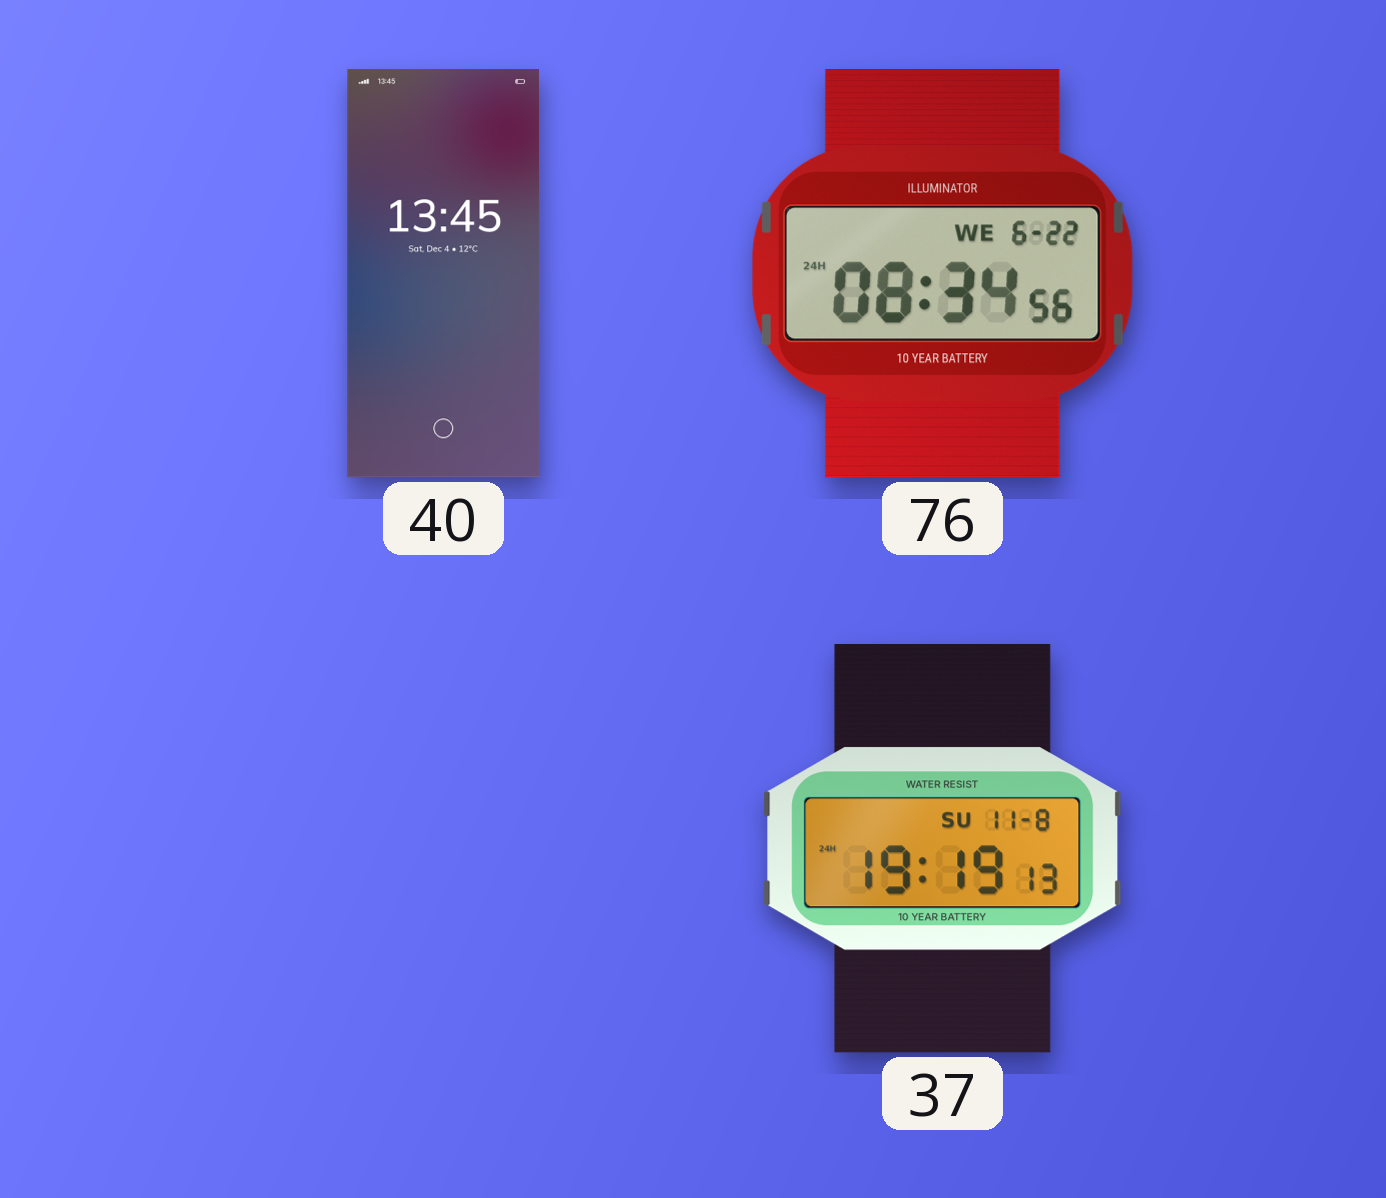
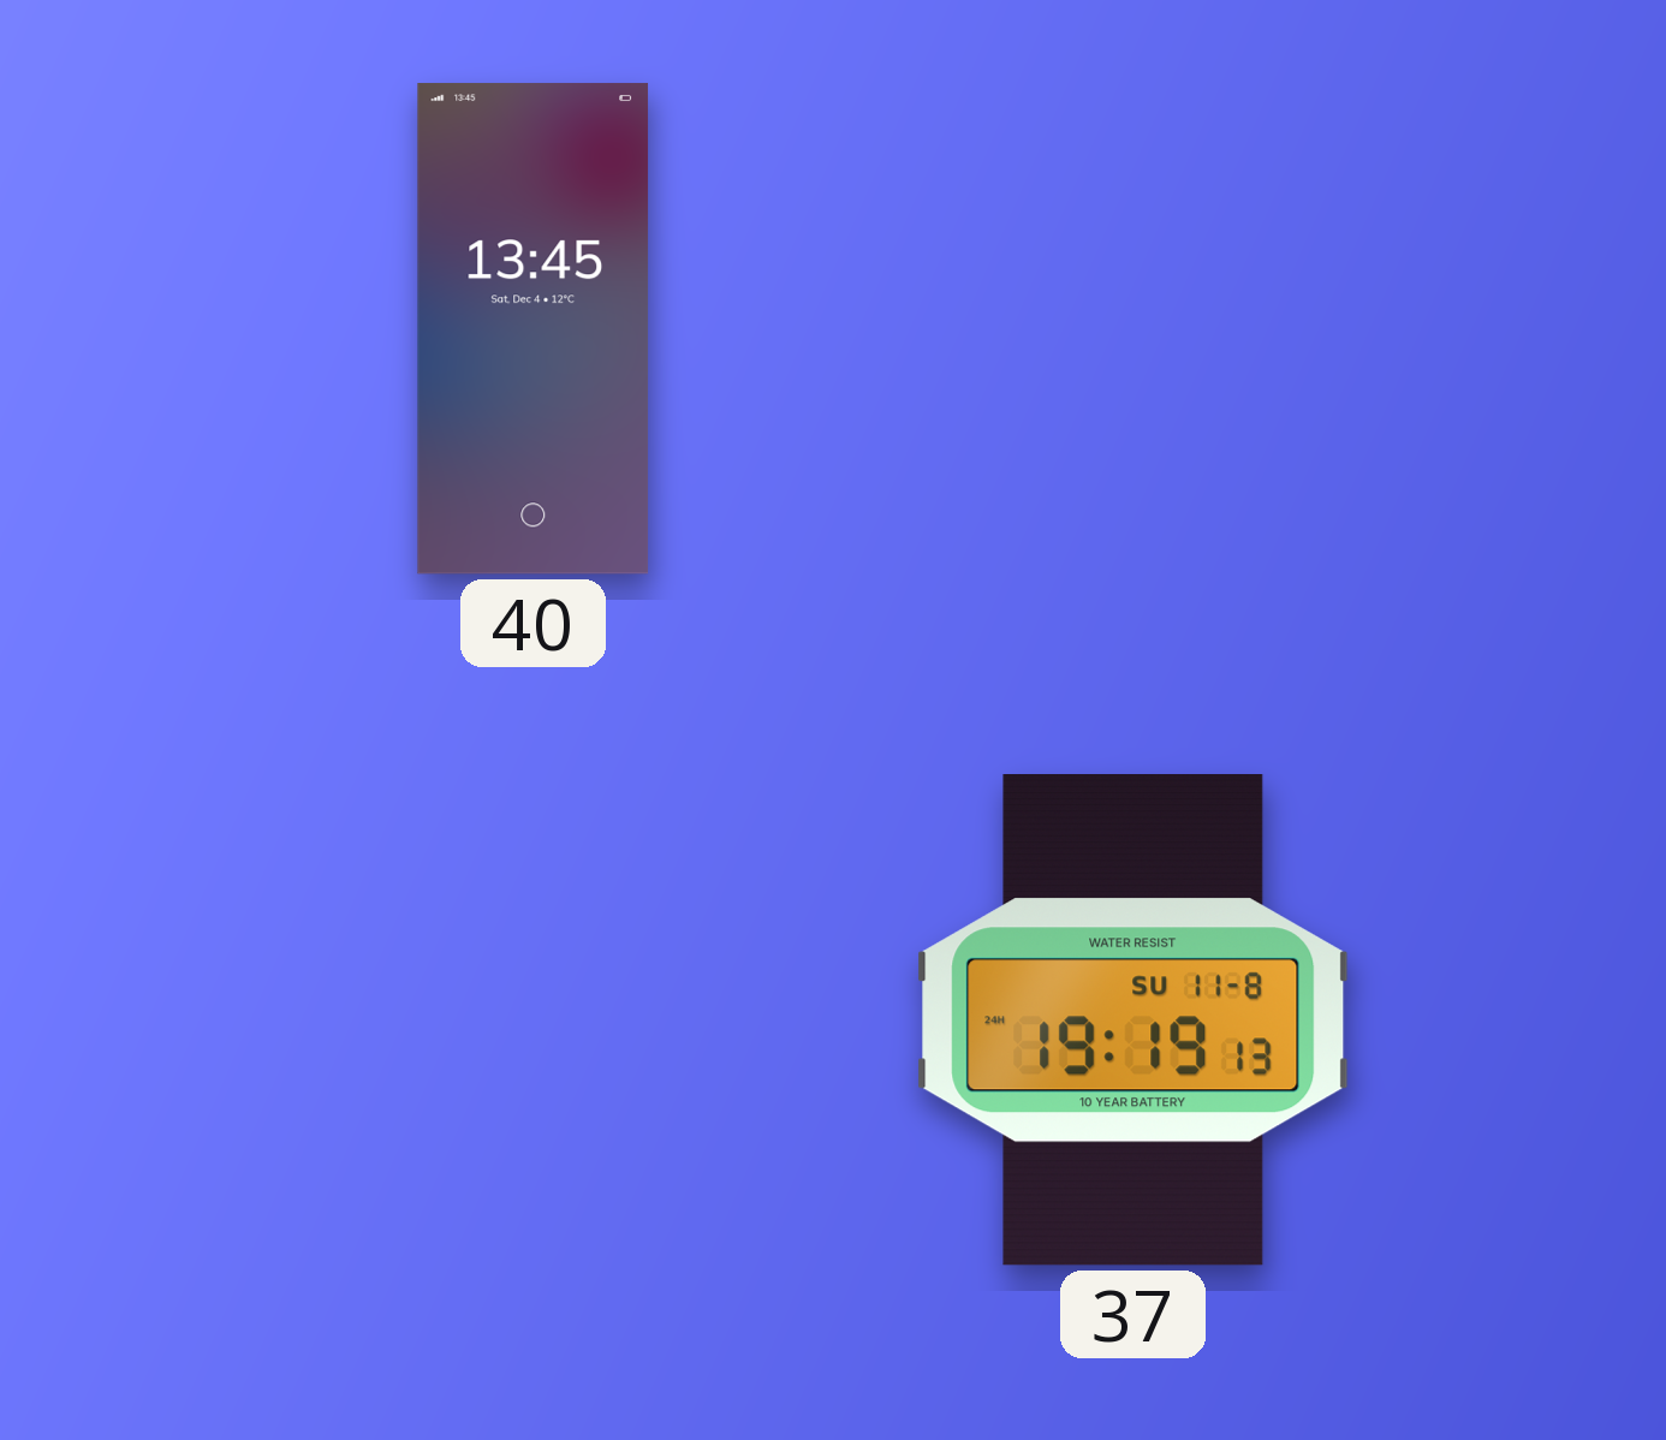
76: 08:34 -> none
